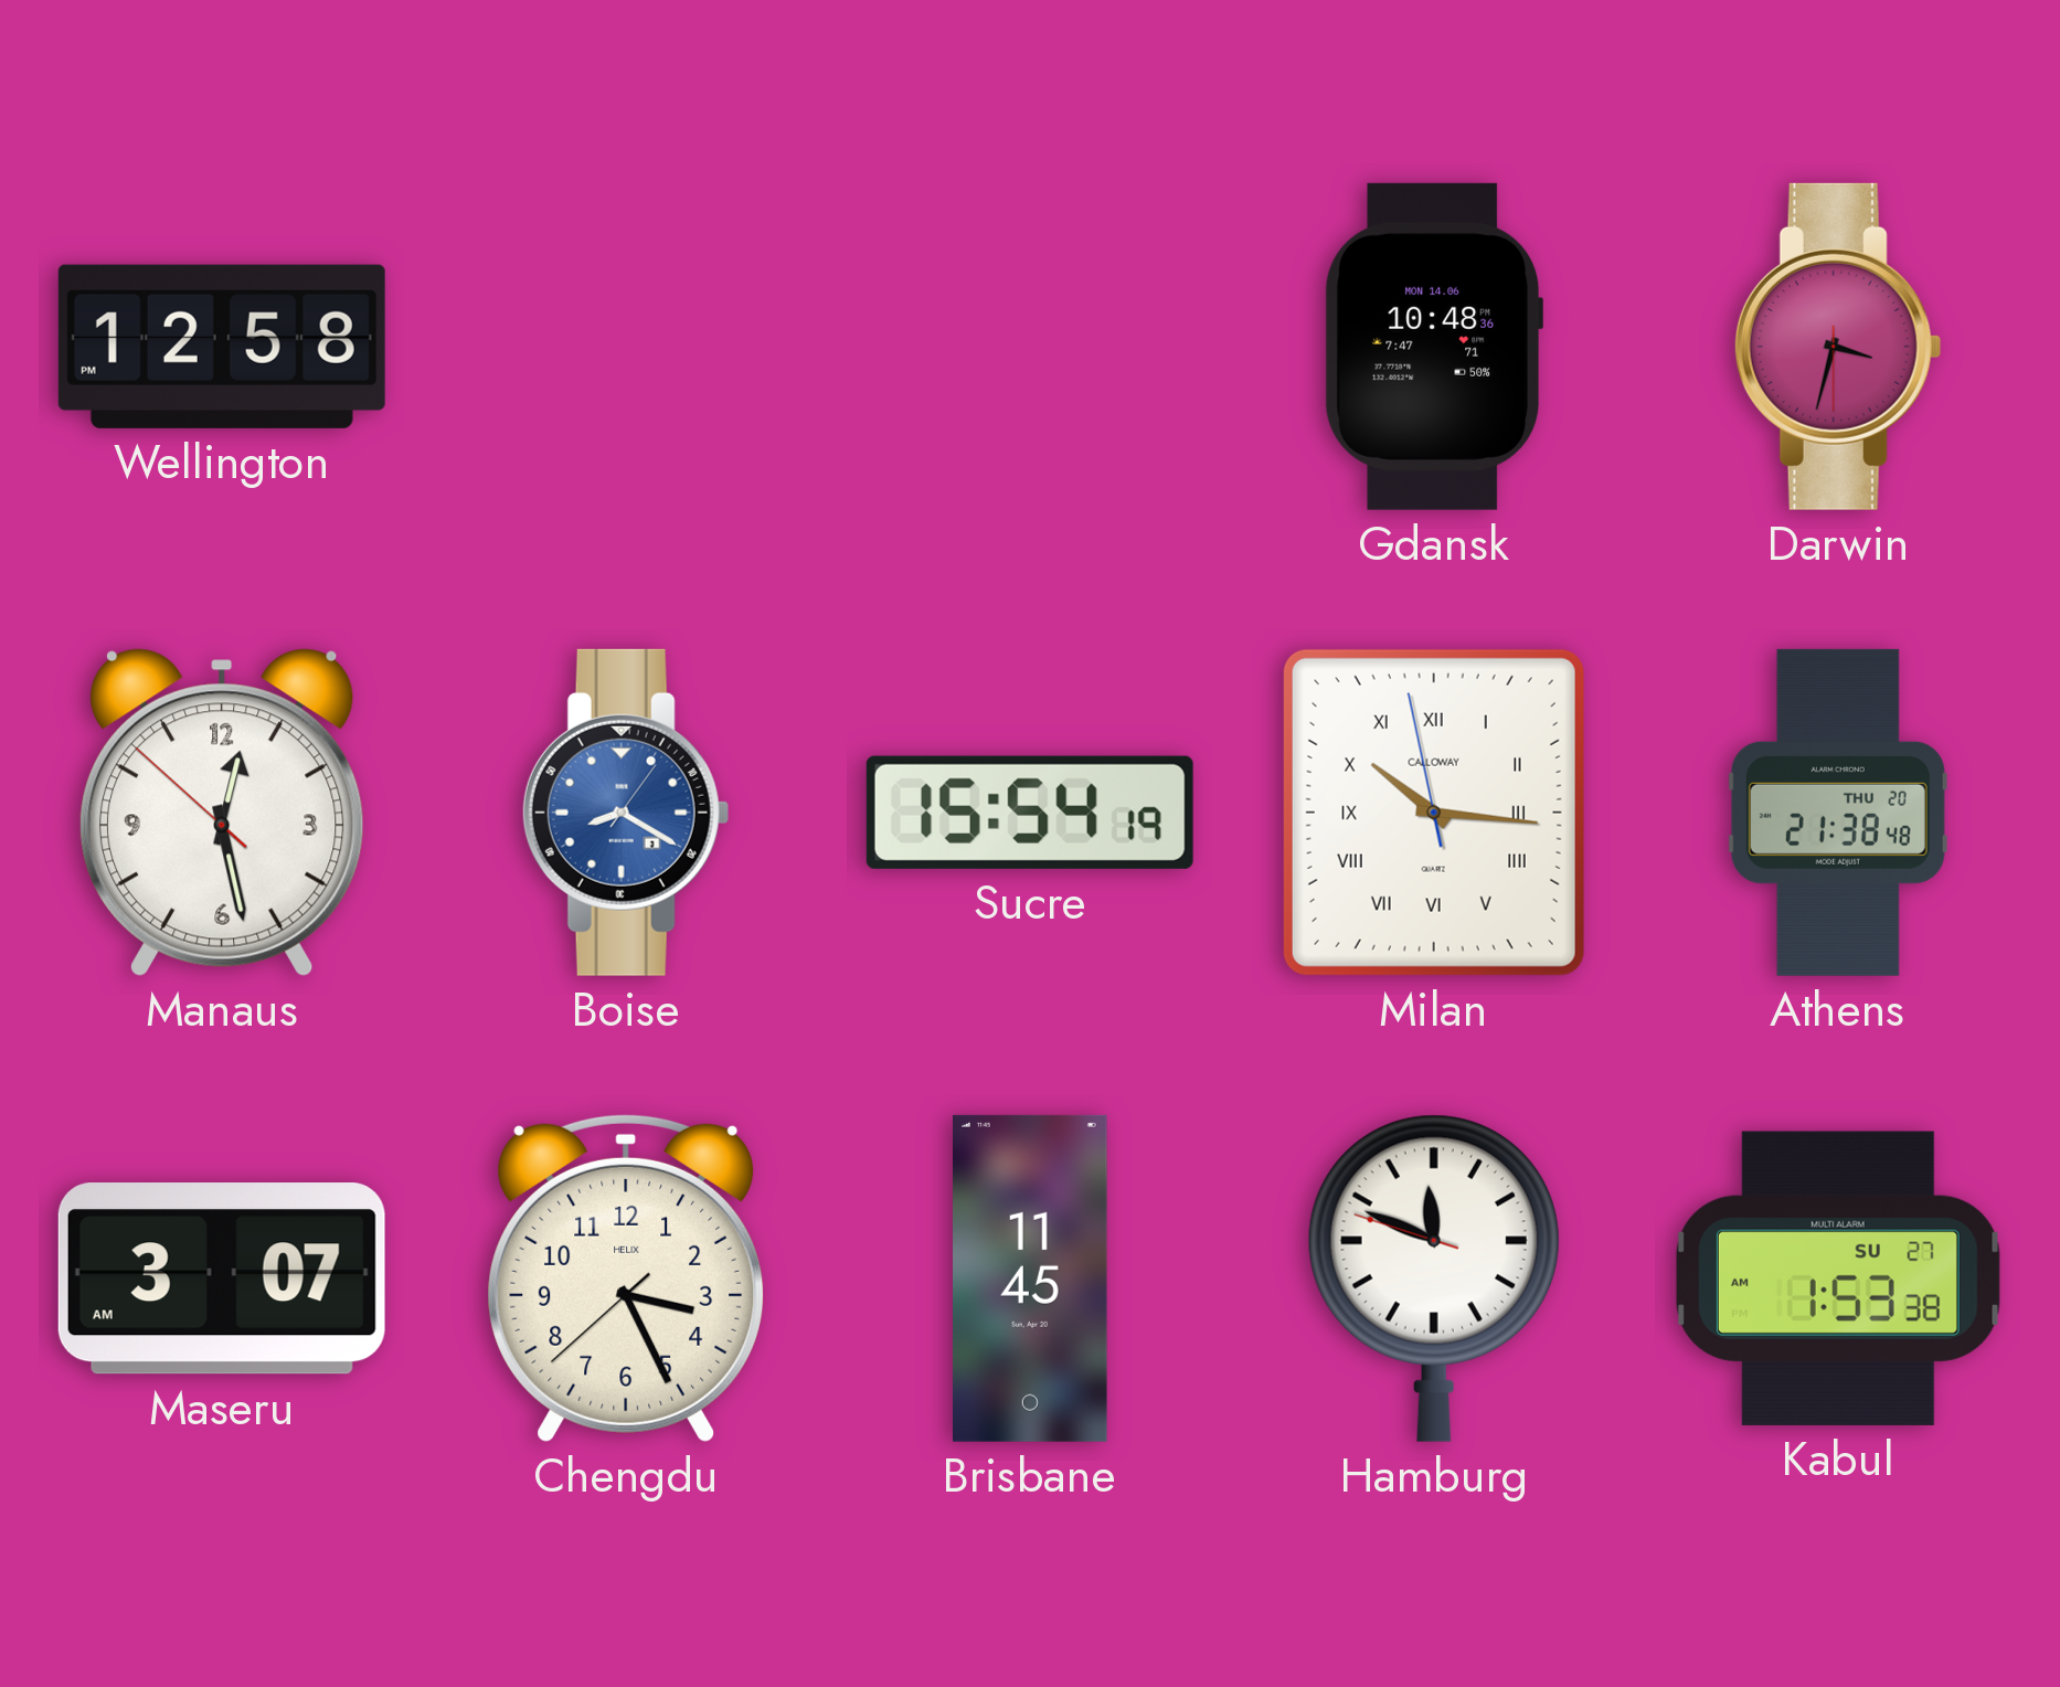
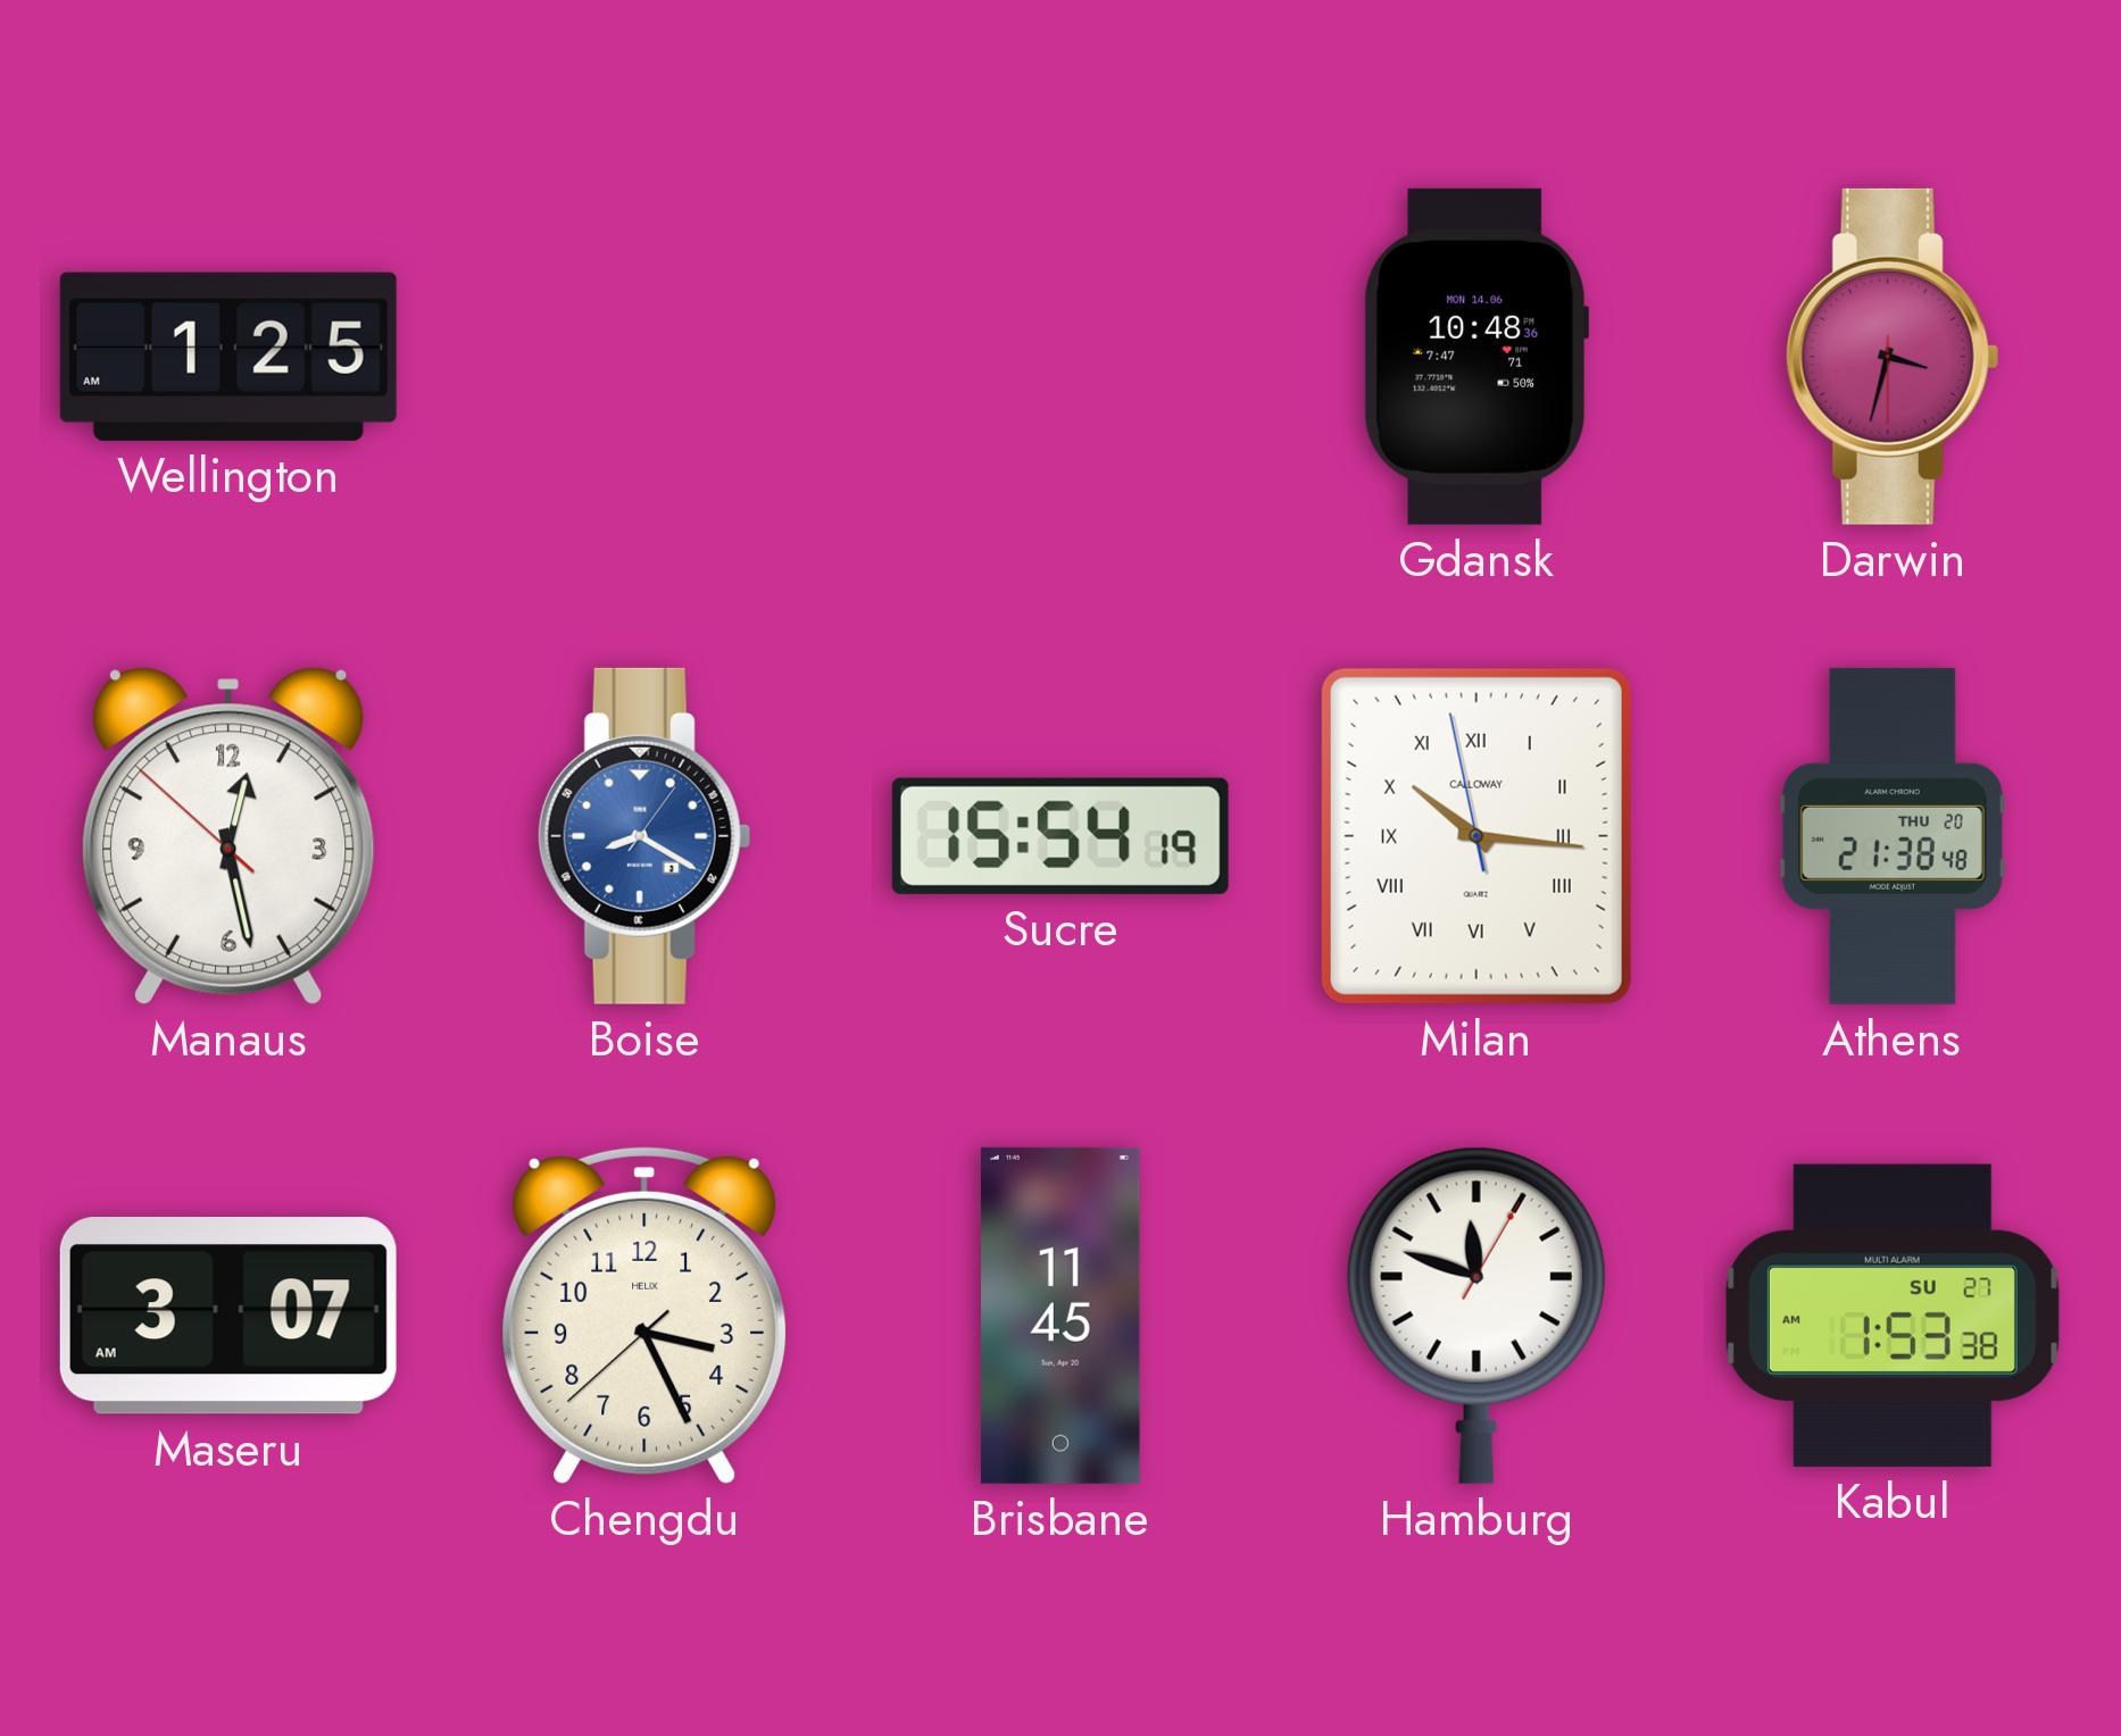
Wellington: 12:58 -> 1:25
Hamburg: 11:48:48 -> 11:48:05
